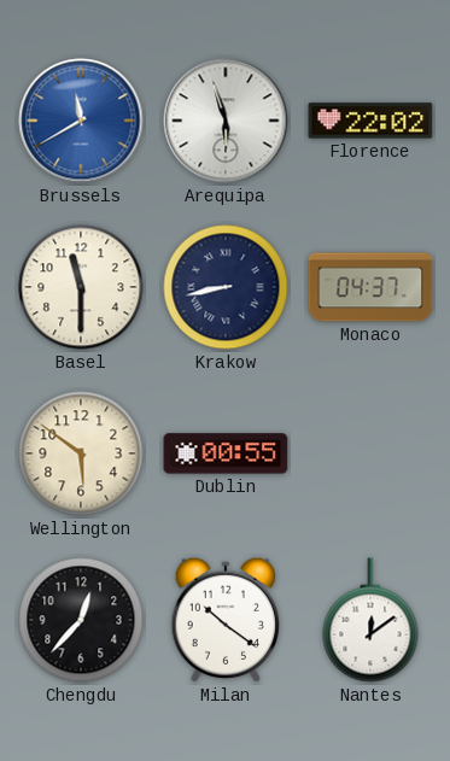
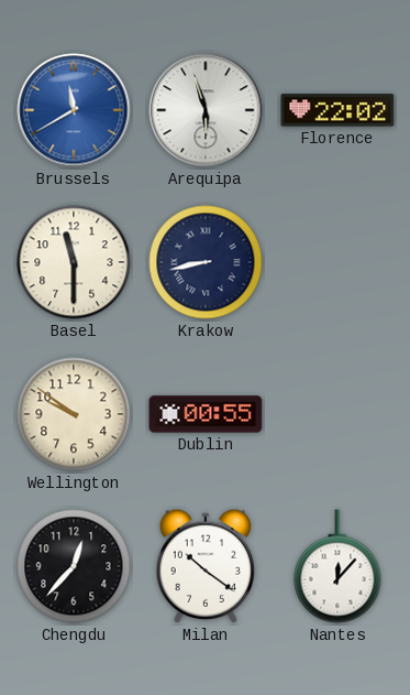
Monaco: 04:37 -> none
Wellington: 5:51 -> 9:51
Nantes: 12:09 -> 12:07
